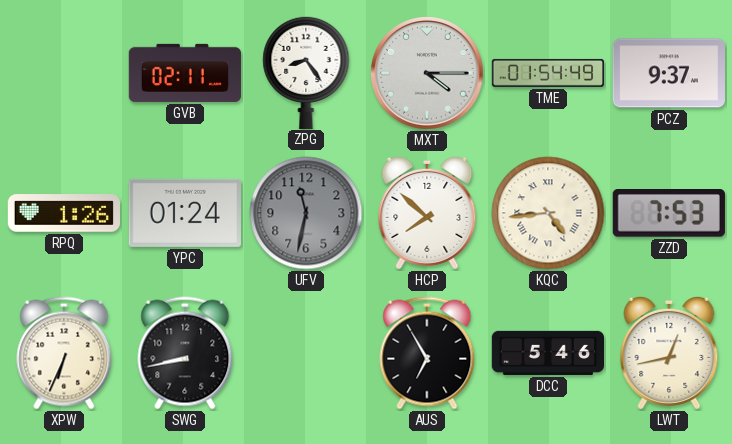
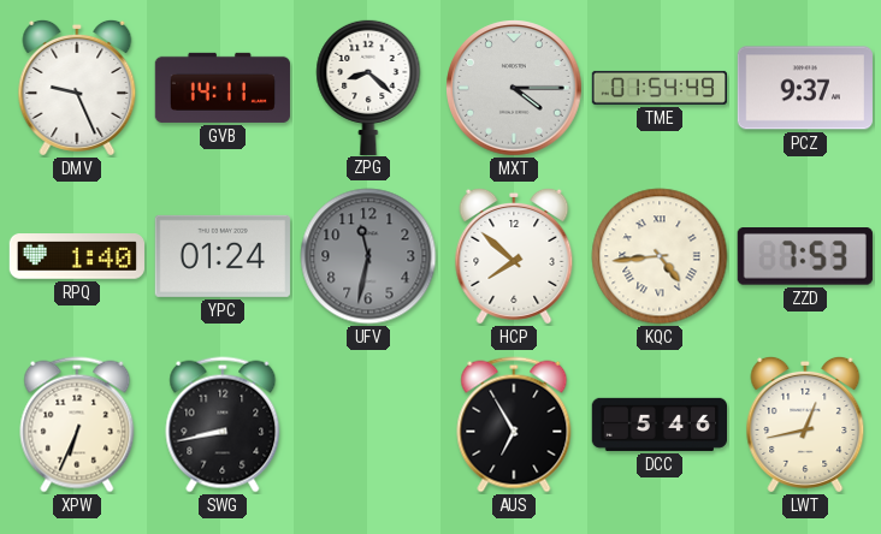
DMV: none -> 9:26
GVB: 02:11 -> 14:11
ZPG: 8:24 -> 8:22
RPQ: 1:26 -> 1:40
